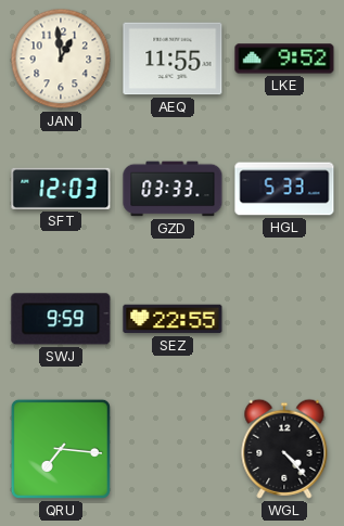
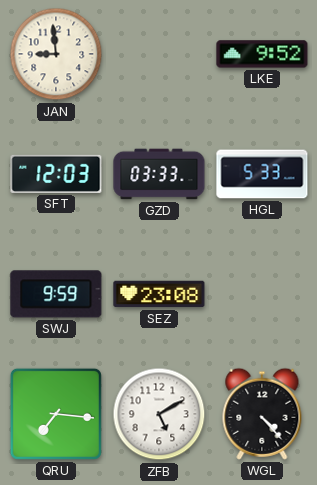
JAN: 12:59 -> 8:59
AEQ: 11:55 -> none
SEZ: 22:55 -> 23:08
ZFB: none -> 5:10
